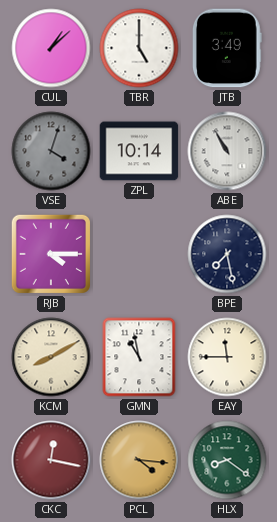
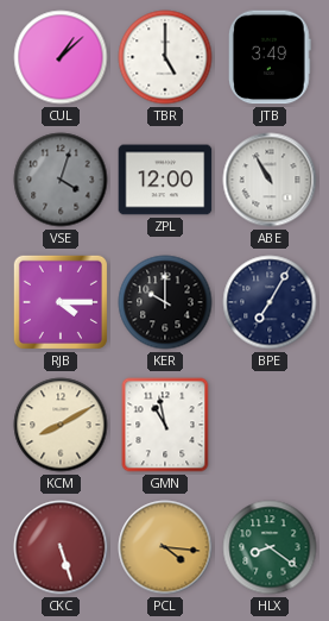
ZPL: 10:14 -> 12:00
KER: none -> 10:00
BPE: 7:28 -> 7:05
EAY: 11:45 -> none
CKC: 12:17 -> 5:27
